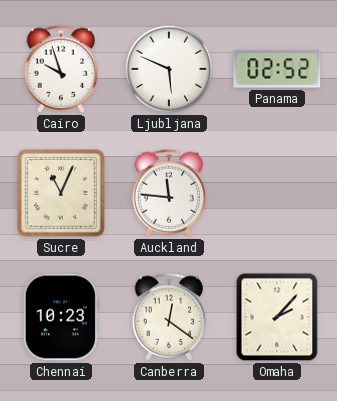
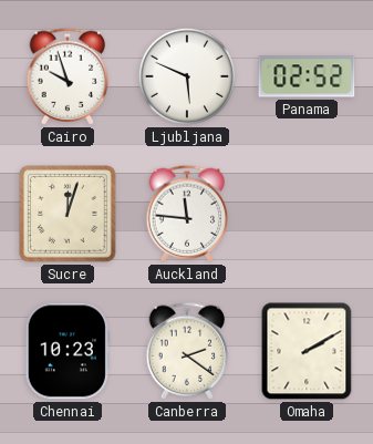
Sucre: 11:04 -> 12:03
Canberra: 12:21 -> 2:21
Omaha: 2:07 -> 2:10
